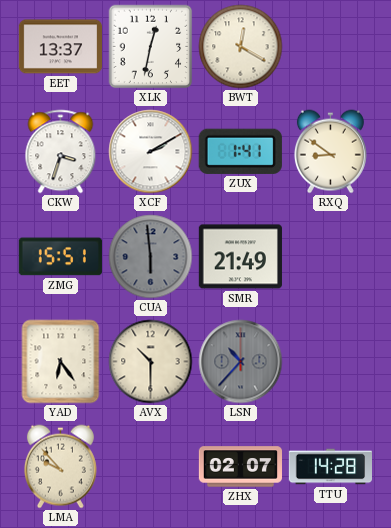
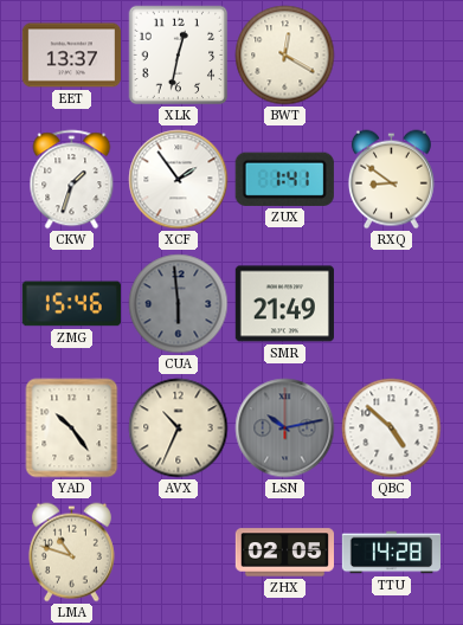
CKW: 3:33 -> 1:33
XCF: 2:10 -> 1:54
ZMG: 15:51 -> 15:46
YAD: 6:24 -> 10:24
AVX: 10:30 -> 10:34
LSN: 10:37 -> 10:13
QBC: none -> 4:52
LMA: 9:53 -> 10:48
ZHX: 02:07 -> 02:05
